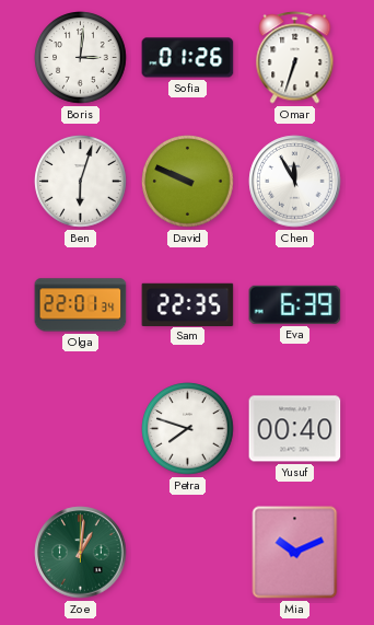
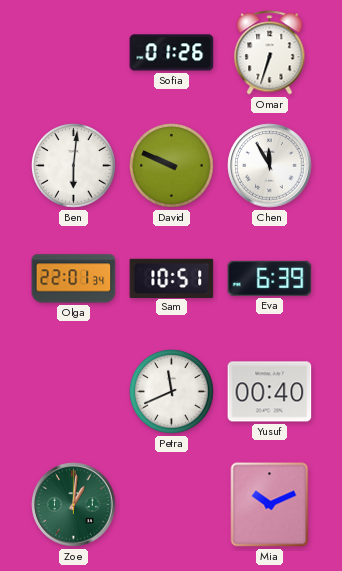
Boris: 3:01 -> none
Ben: 6:03 -> 6:01
Sam: 22:35 -> 10:51
Petra: 7:48 -> 11:41
